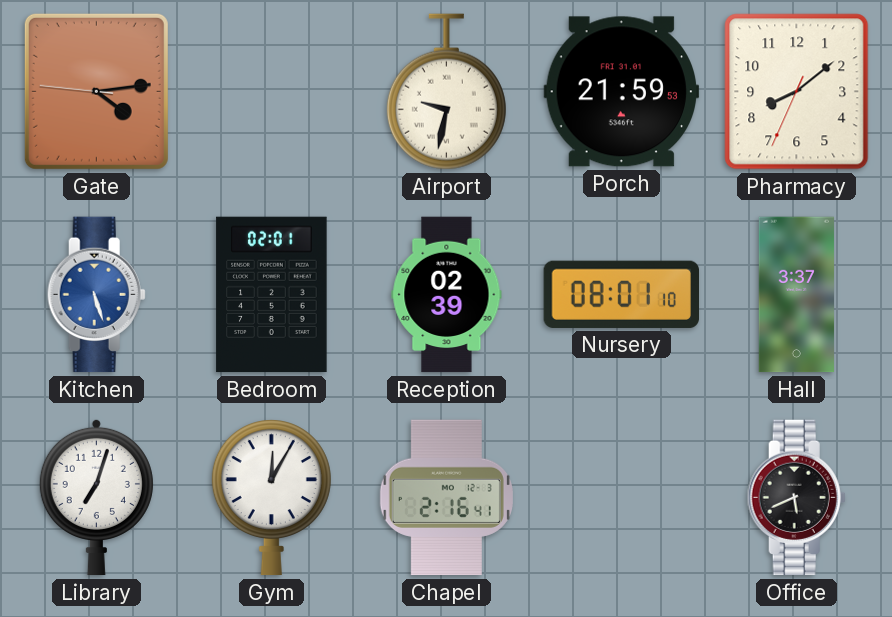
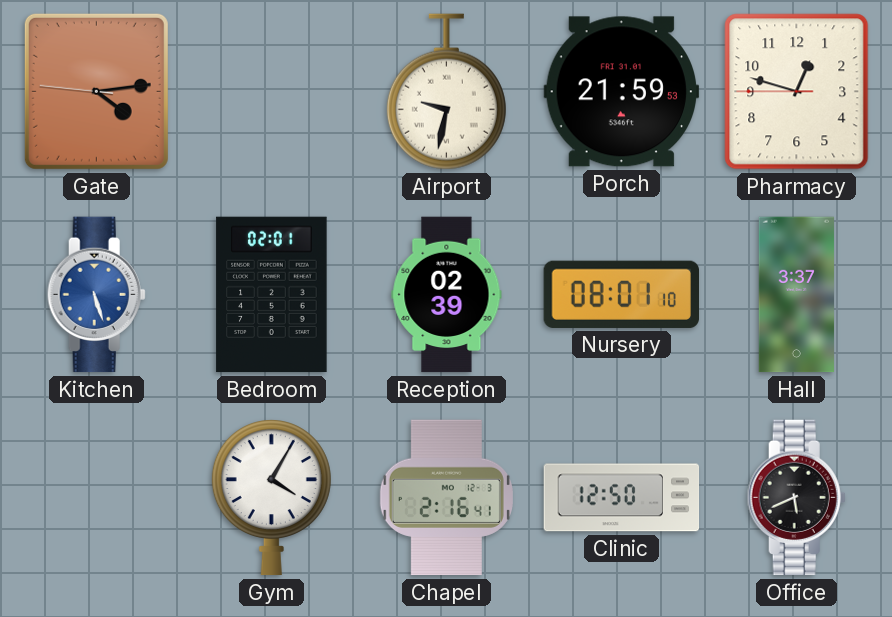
Pharmacy: 8:08 -> 12:47
Library: 7:03 -> none
Gym: 12:05 -> 4:05
Clinic: none -> 12:50
